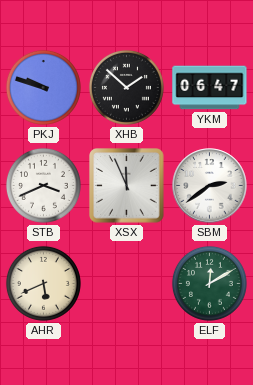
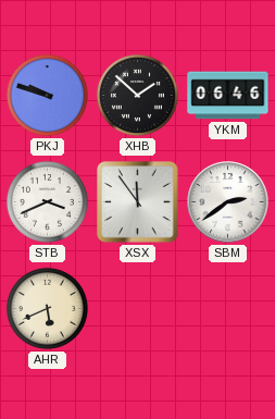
YKM: 06:47 -> 06:46
XSX: 11:56 -> 11:54
ELF: 12:10 -> none
